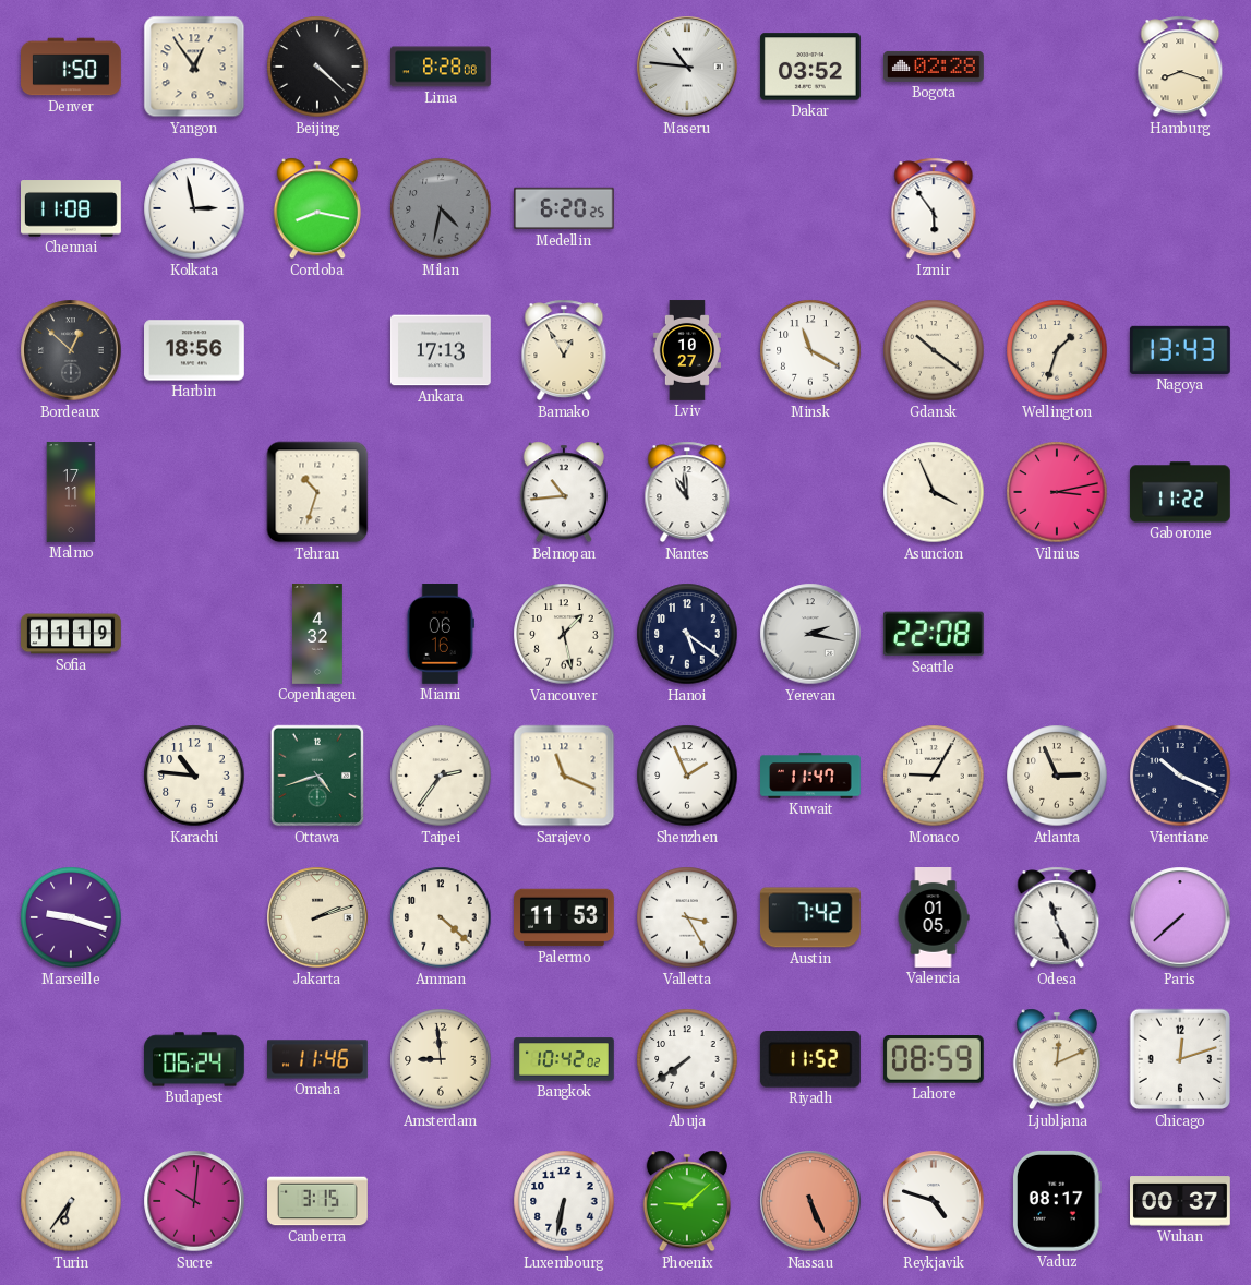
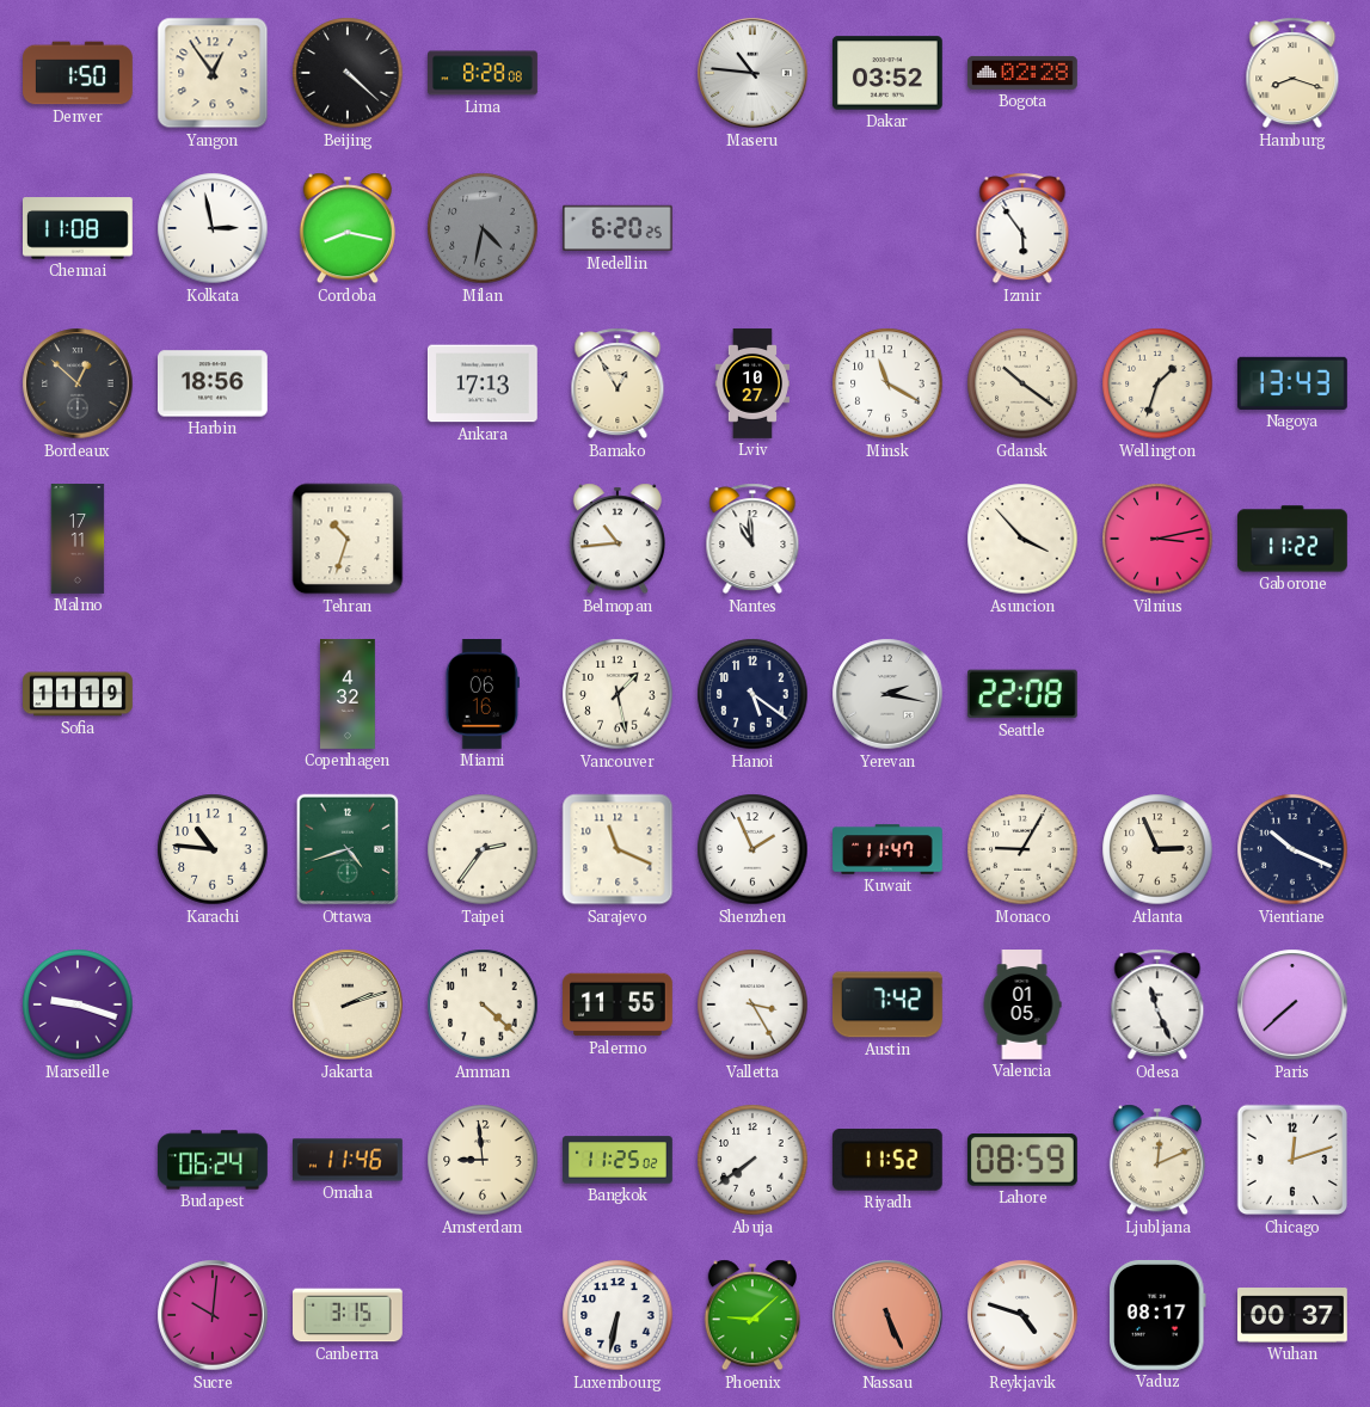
Asuncion: 3:56 -> 3:53
Palermo: 11:53 -> 11:55
Bangkok: 10:42 -> 11:25
Turin: 6:36 -> none
